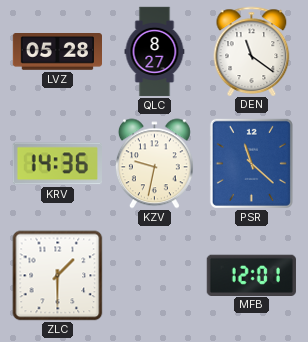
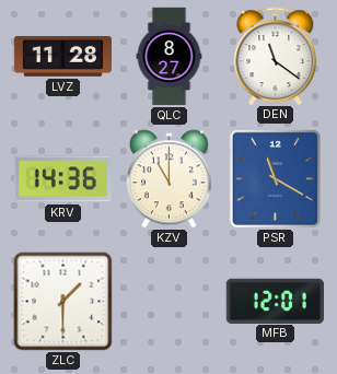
LVZ: 05:28 -> 11:28
KZV: 9:32 -> 11:00
PSR: 11:22 -> 11:20
